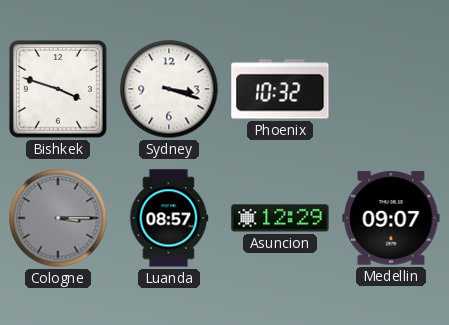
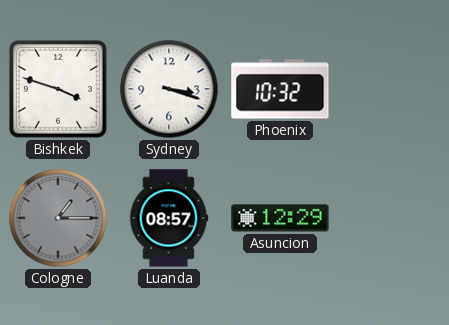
Cologne: 3:15 -> 1:15
Medellin: 09:07 -> none
